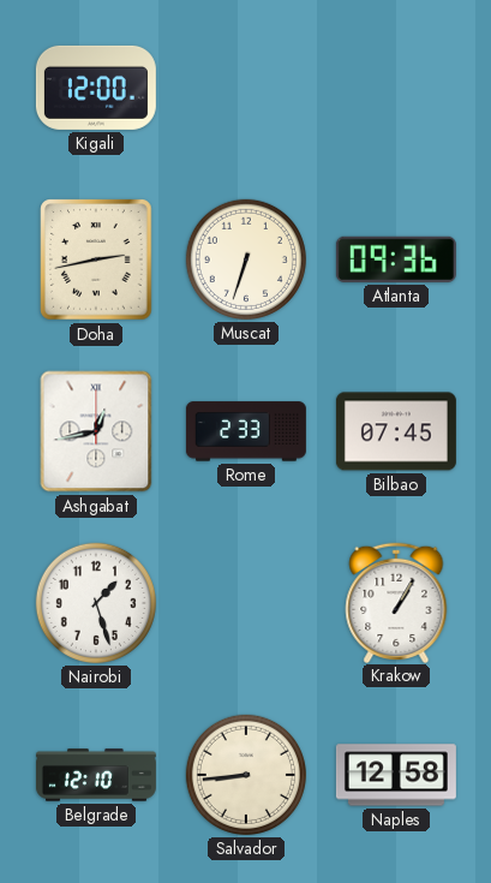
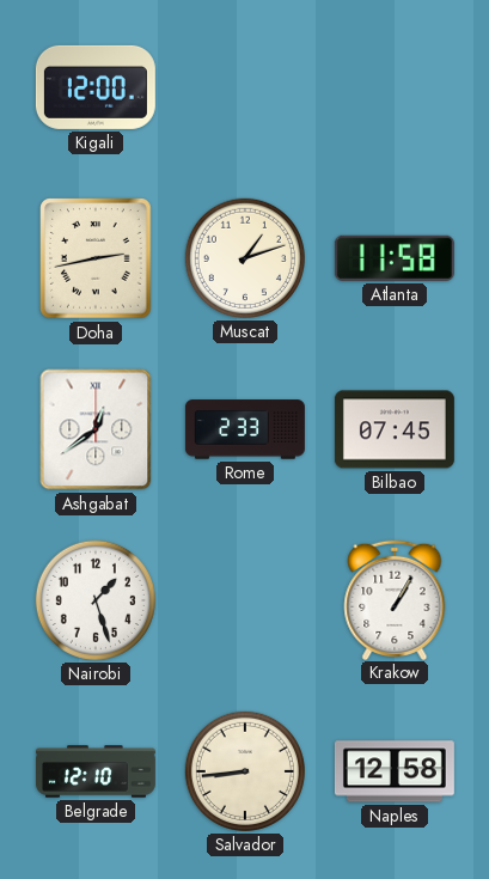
Muscat: 6:33 -> 1:12
Atlanta: 09:36 -> 11:58
Ashgabat: 12:43 -> 12:39
